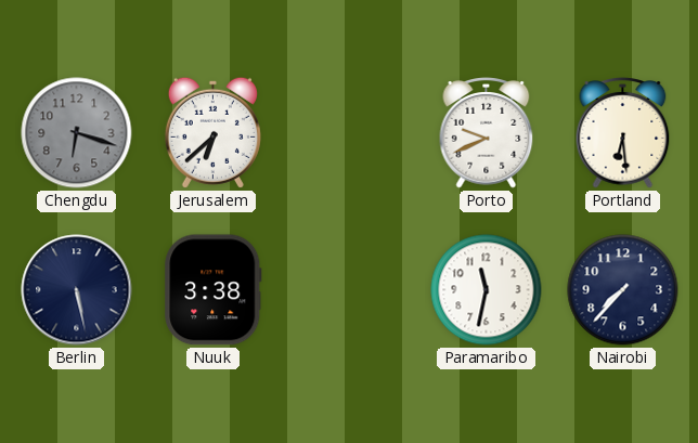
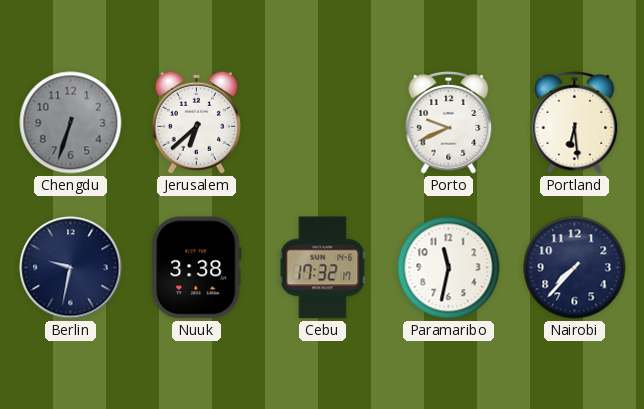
Chengdu: 6:18 -> 6:33
Berlin: 5:28 -> 9:32
Cebu: none -> 17:32
